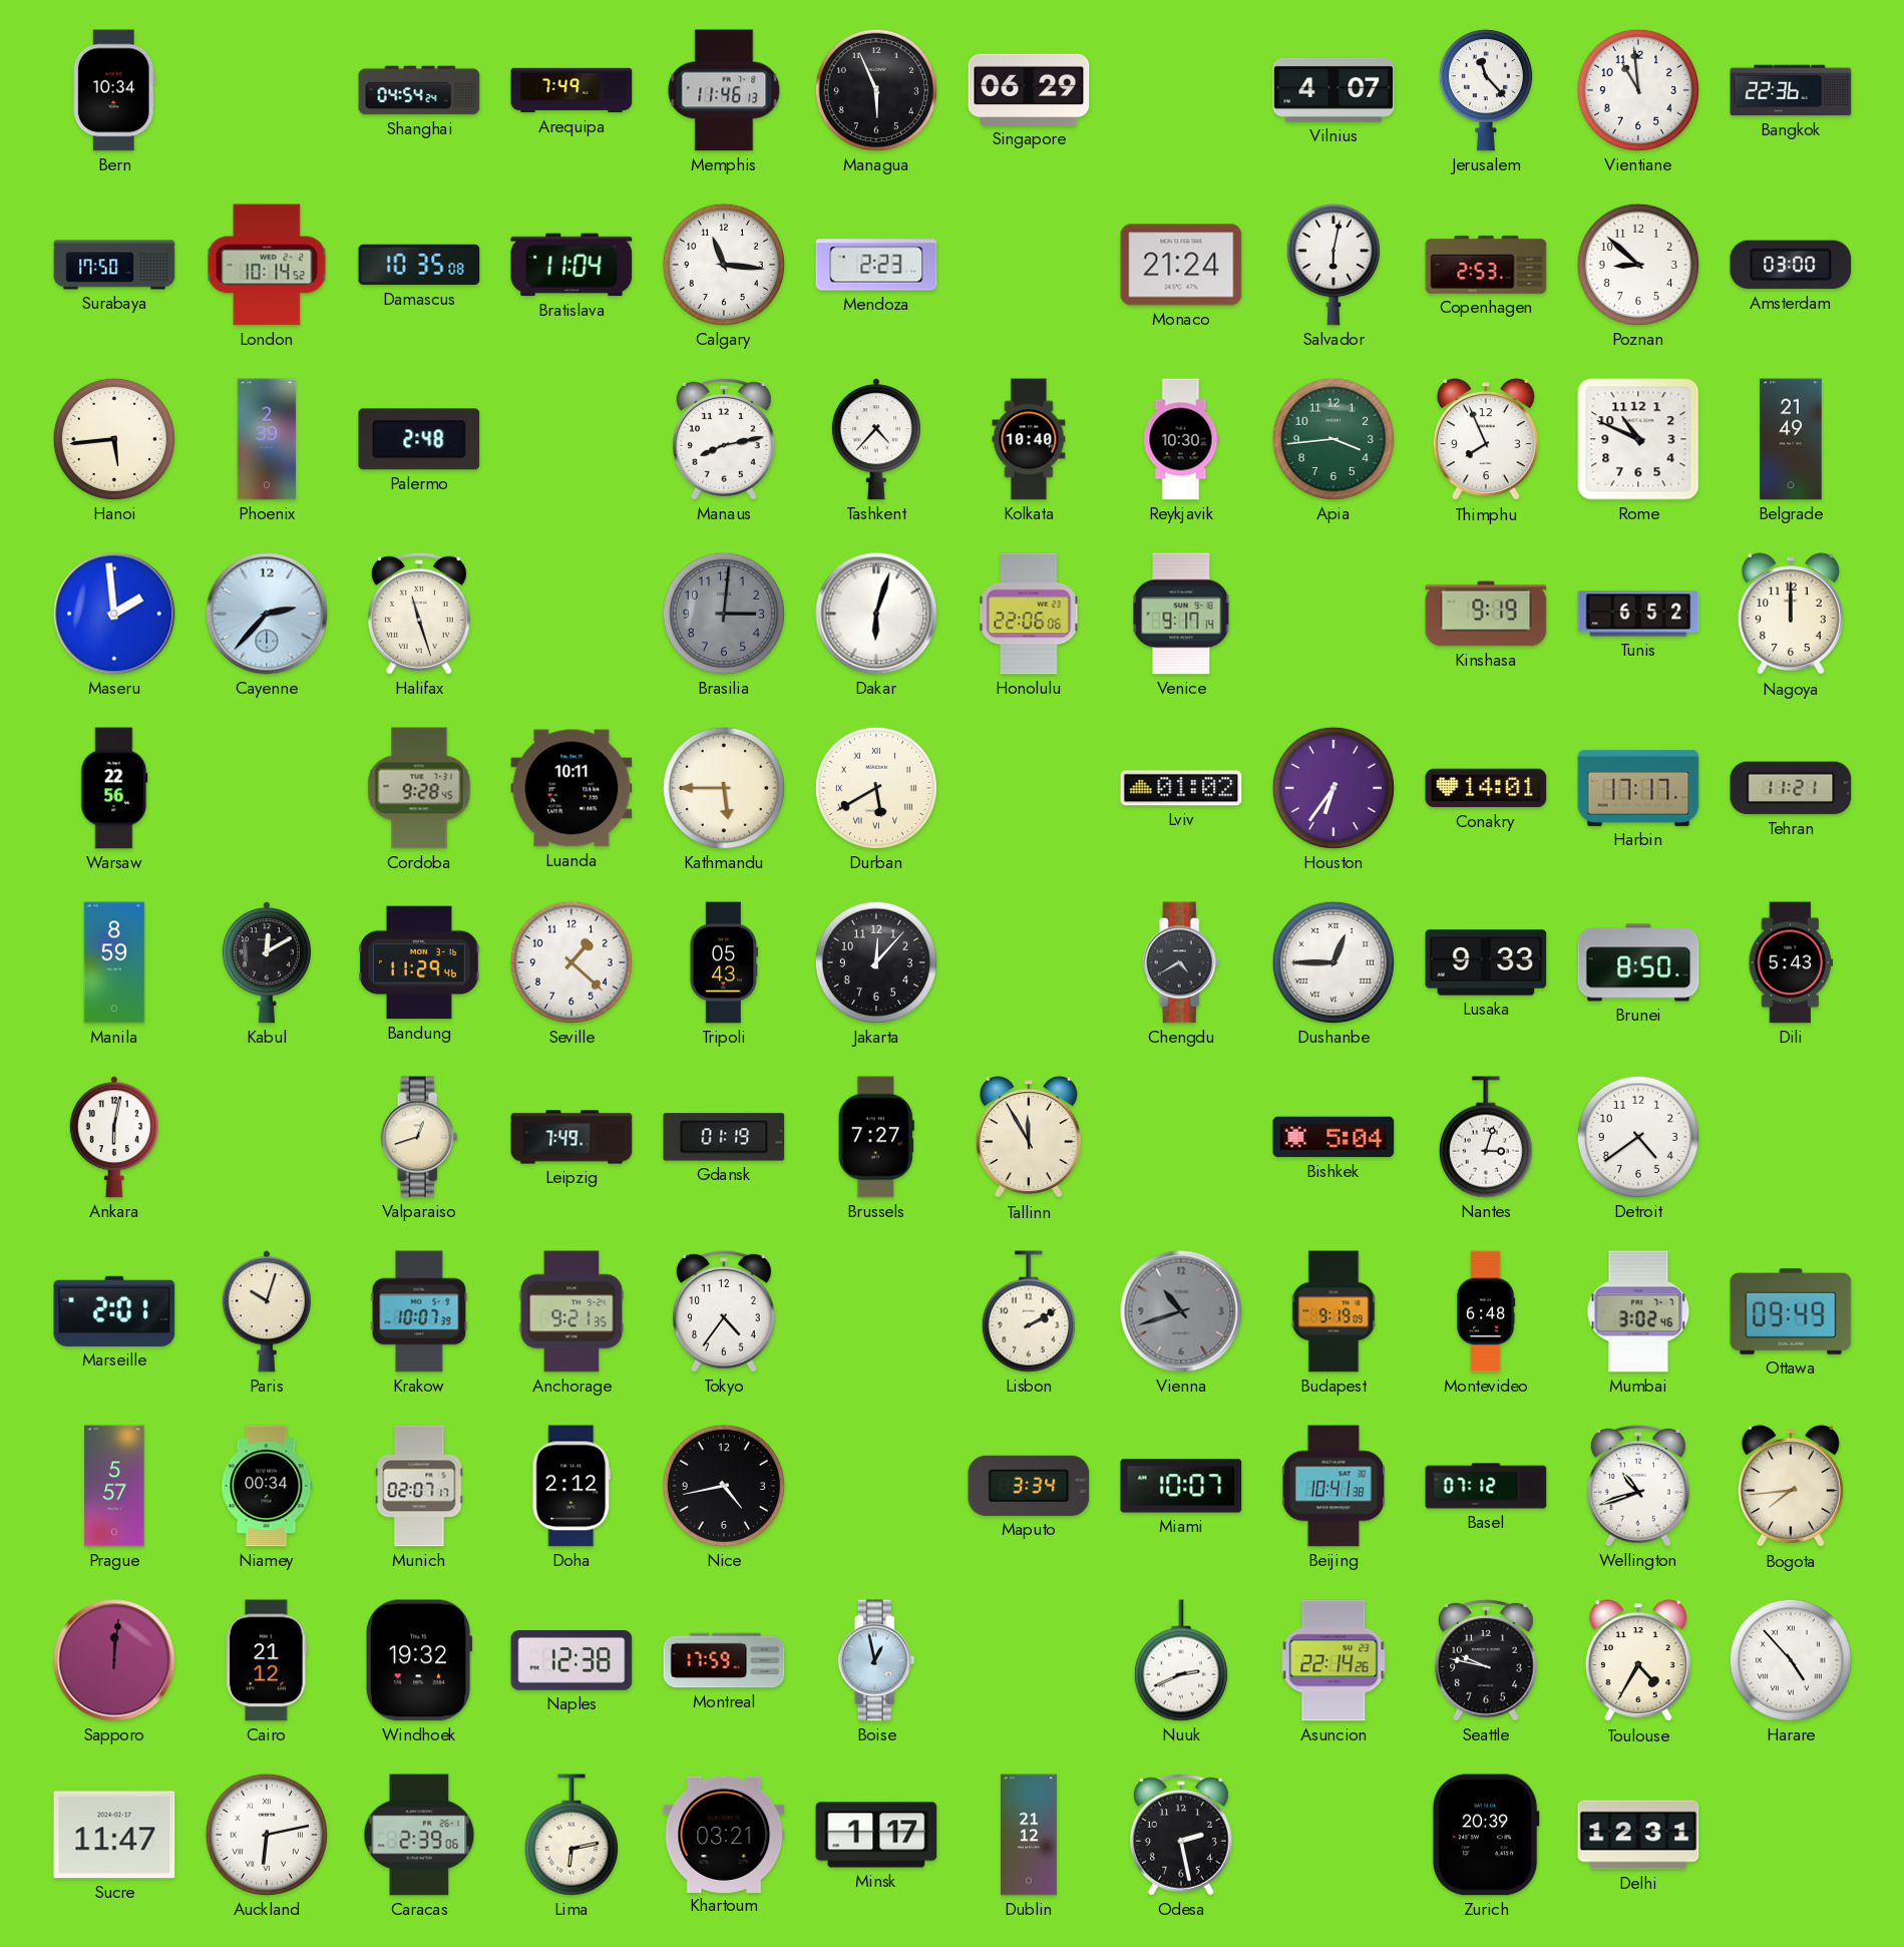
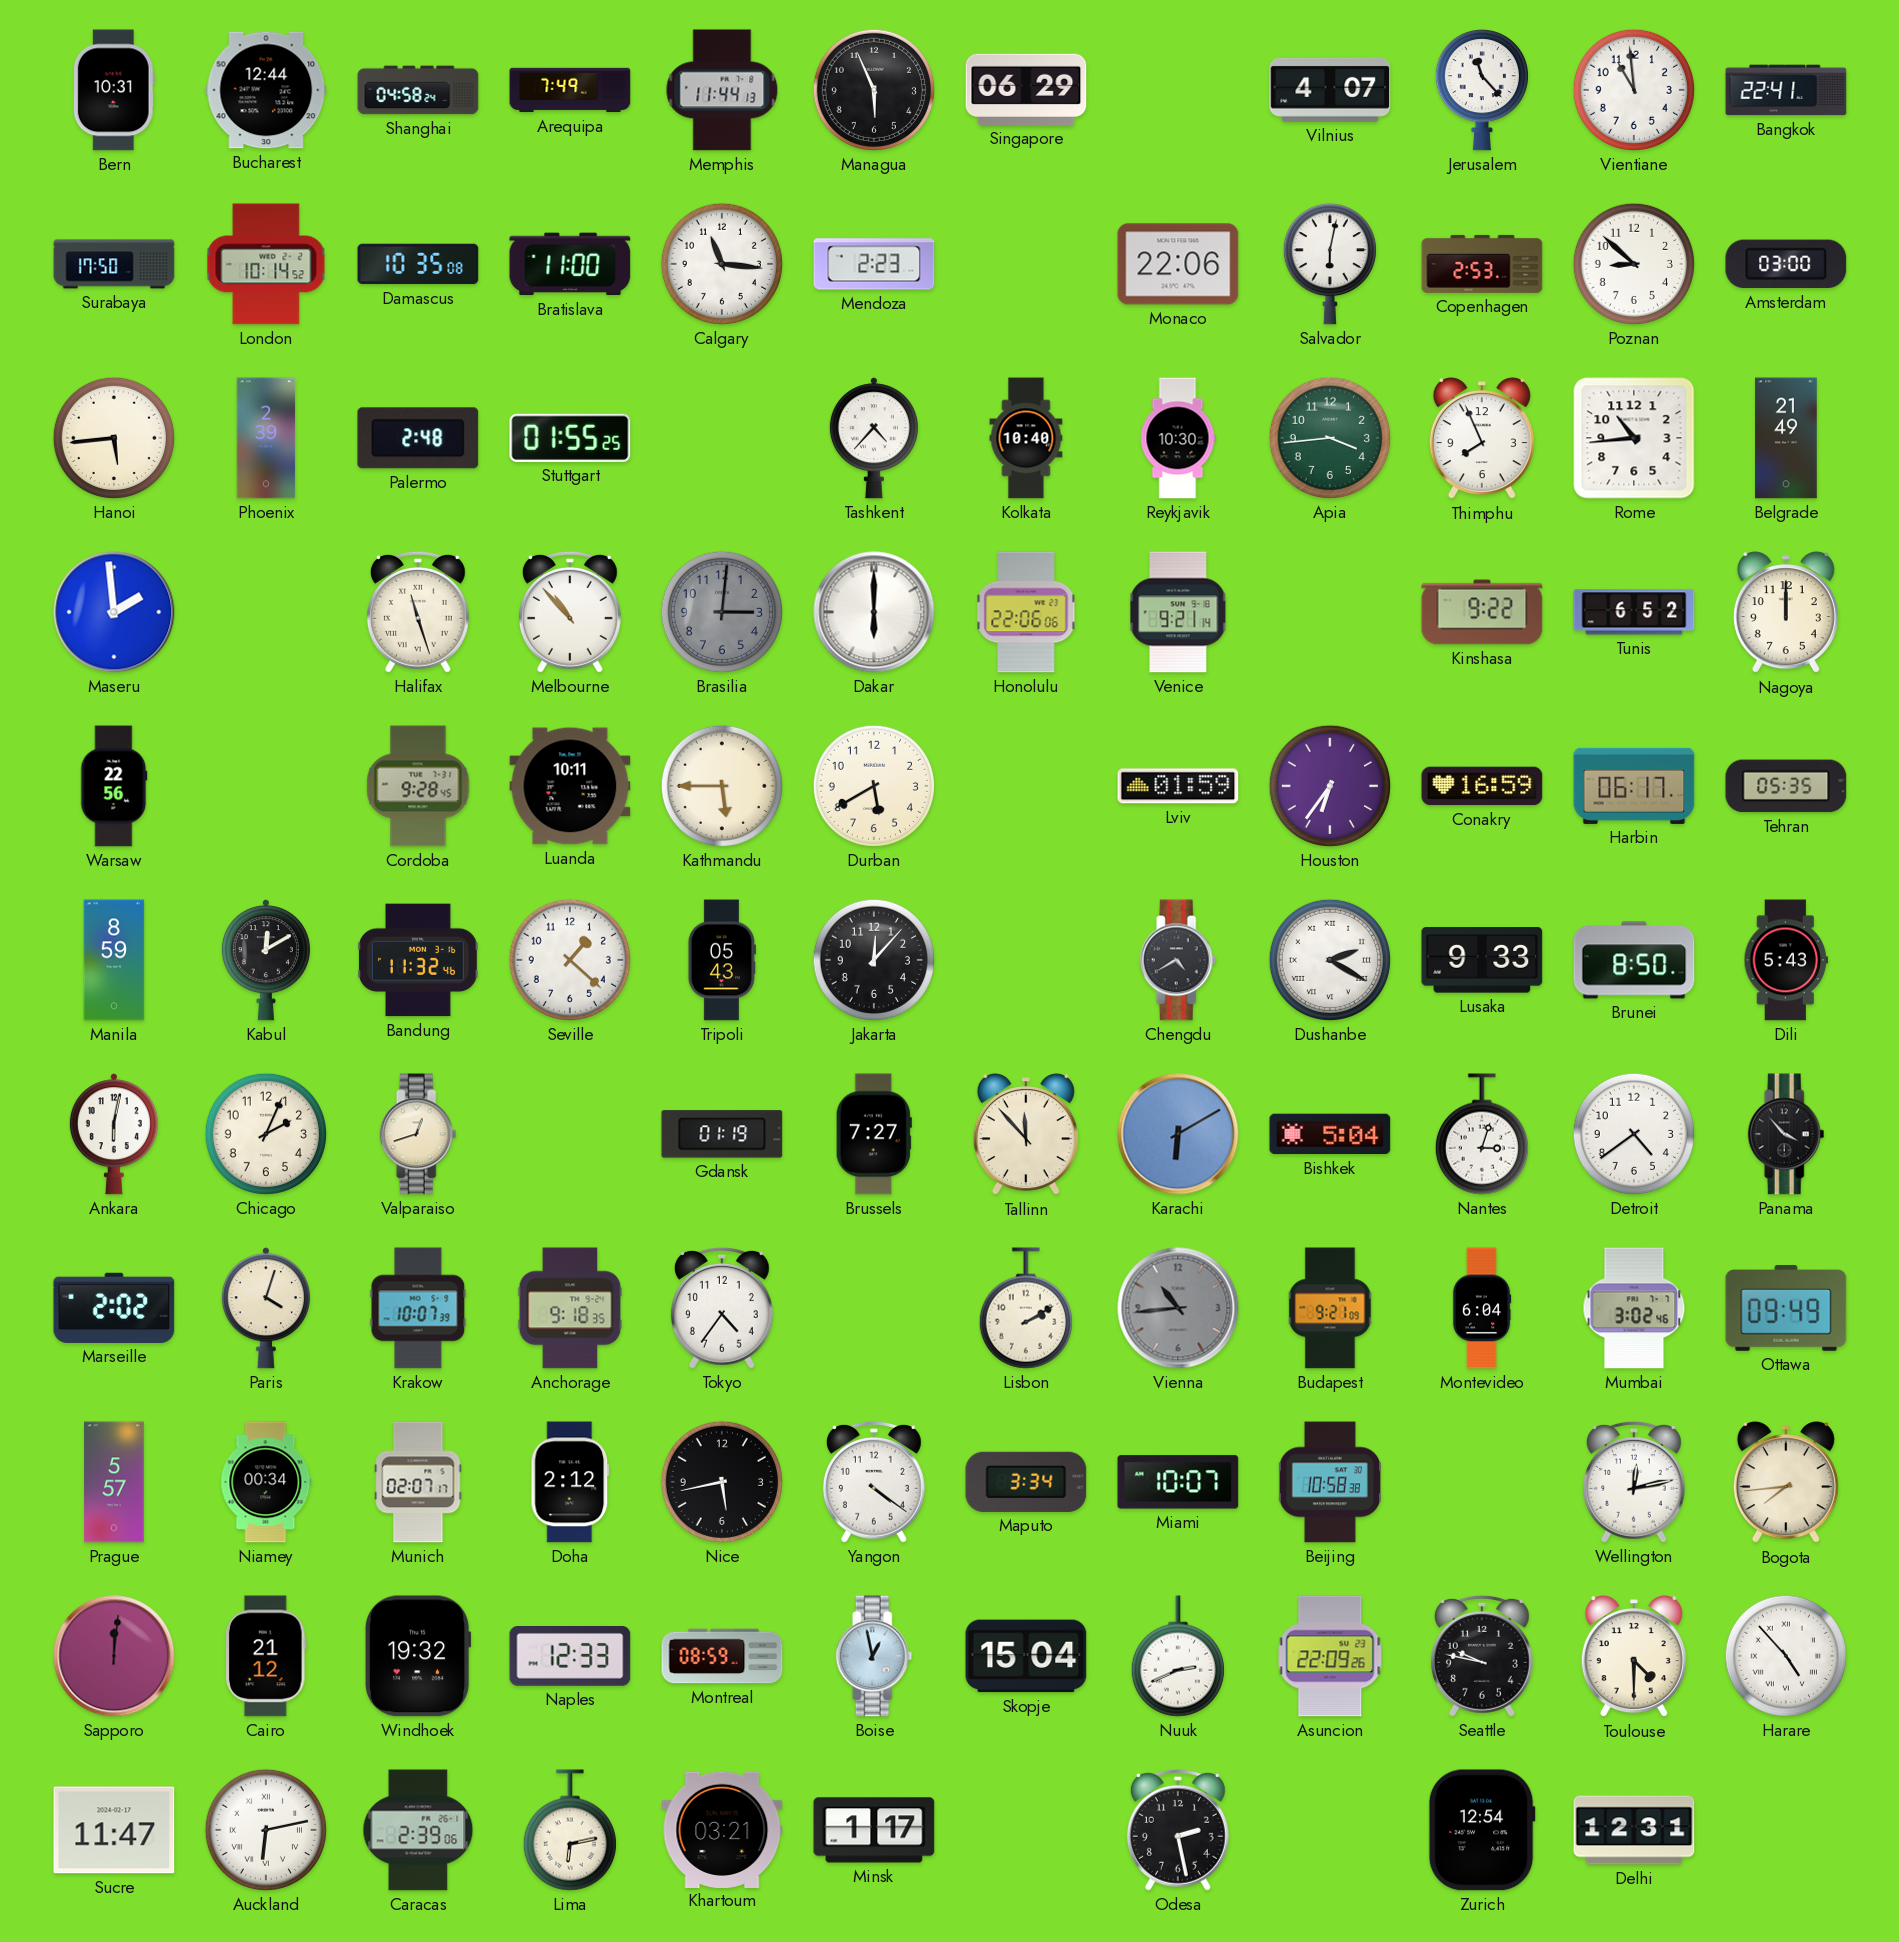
Bern: 10:34 -> 10:31
Bucharest: none -> 12:44
Shanghai: 04:54 -> 04:58
Memphis: 11:46 -> 11:44
Bangkok: 22:36 -> 22:41
Bratislava: 11:04 -> 11:00
Monaco: 21:24 -> 22:06
Stuttgart: none -> 01:55
Manaus: 8:13 -> none
Rome: 10:49 -> 10:44
Cayenne: 2:37 -> none
Melbourne: none -> 10:53
Dakar: 6:03 -> 6:00
Venice: 9:17 -> 9:21
Kinshasa: 9:19 -> 9:22
Durban numerals: Roman -> Arabic
Lviv: 01:02 -> 01:59
Conakry: 14:01 -> 16:59
Harbin: 17:17 -> 06:17
Tehran: 11:21 -> 05:35
Bandung: 11:29 -> 11:32
Dushanbe: 12:45 -> 2:20
Chicago: none -> 2:04
Leipzig: 7:49 -> none
Tallinn: 11:55 -> 11:53
Karachi: none -> 6:10
Panama: none -> 3:53
Marseille: 2:01 -> 2:02
Paris: 10:03 -> 4:03
Anchorage: 9:21 -> 9:18
Vienna: 10:42 -> 10:44
Budapest: 9:19 -> 9:21
Montevideo: 6:48 -> 6:04
Nice: 4:43 -> 5:43
Yangon: none -> 4:21
Beijing: 10:41 -> 10:58
Basel: 07:12 -> none
Wellington: 10:42 -> 12:13
Naples: 12:38 -> 12:33
Montreal: 17:59 -> 08:59
Skopje: none -> 15:04
Asuncion: 22:14 -> 22:09
Toulouse: 4:35 -> 4:30
Dublin: 21:12 -> none
Zurich: 20:39 -> 12:54
